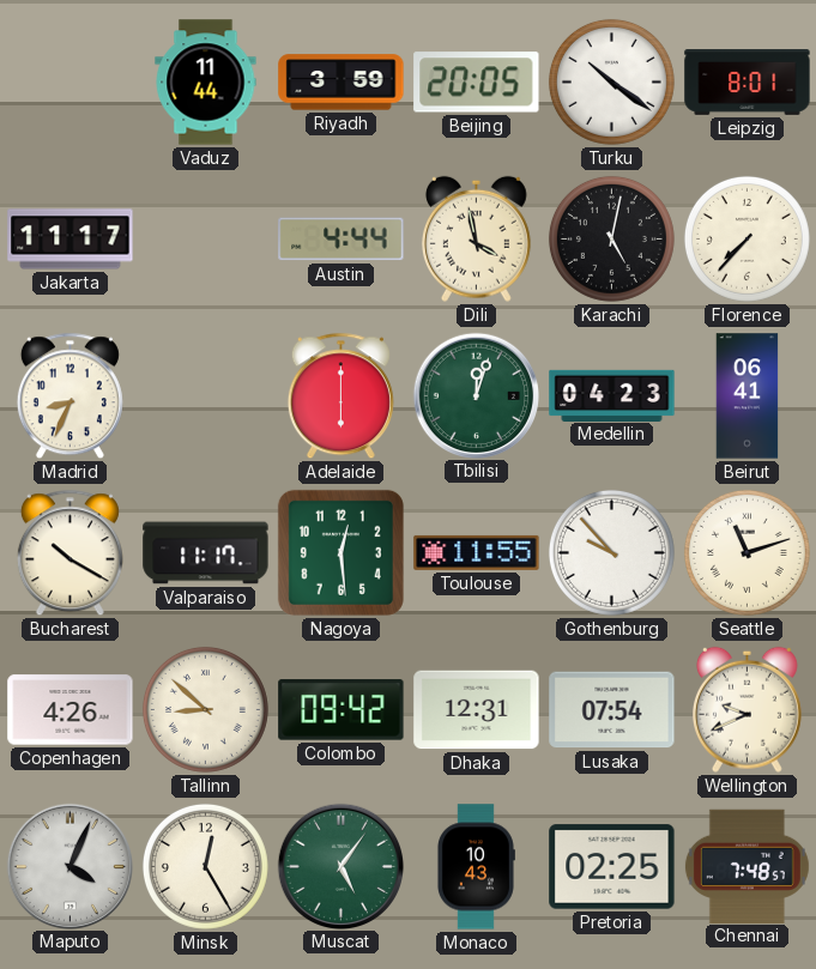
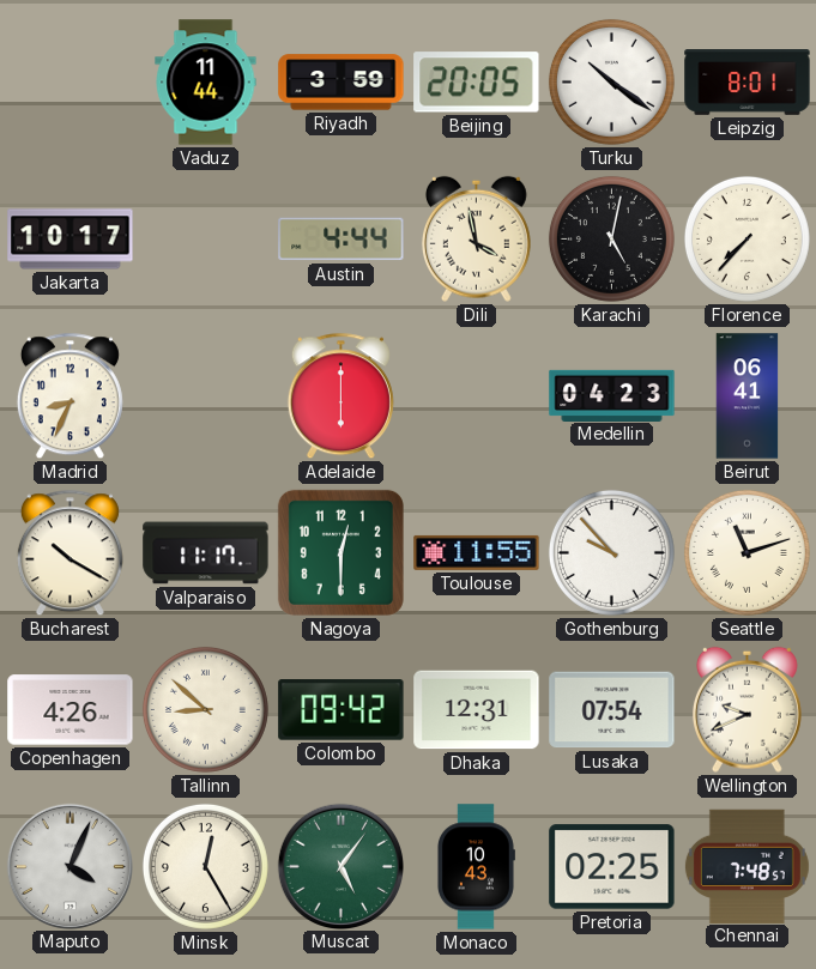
Jakarta: 11:17 -> 10:17
Tbilisi: 12:03 -> none
Nagoya: 12:29 -> 12:30
